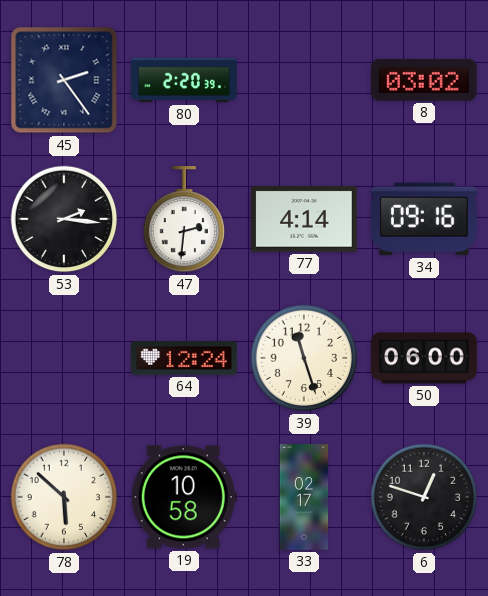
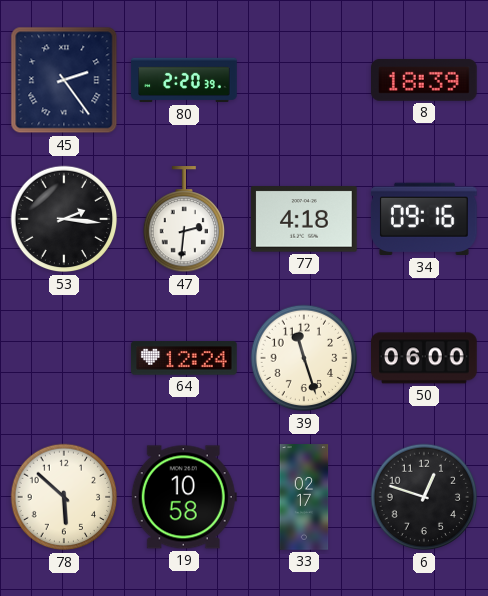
8: 03:02 -> 18:39
77: 4:14 -> 4:18
